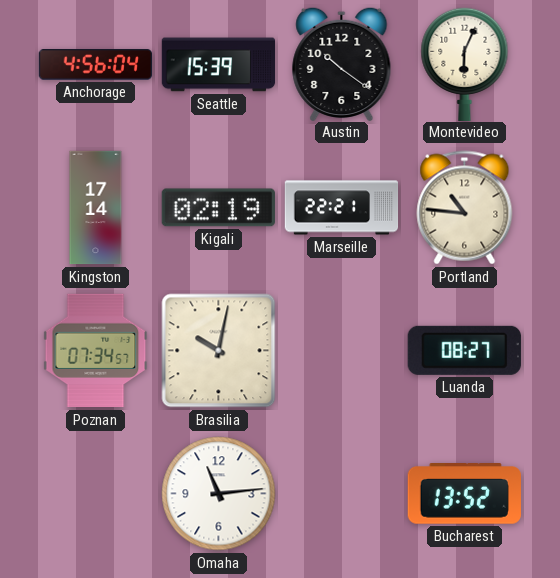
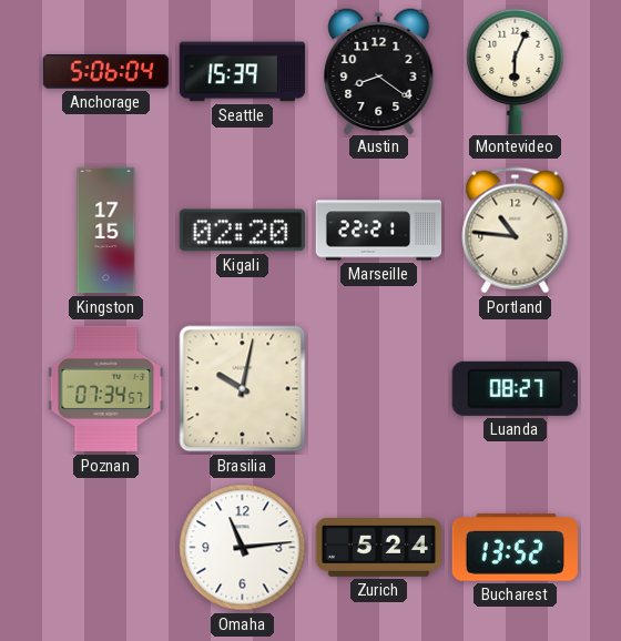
Anchorage: 4:56 -> 5:06
Austin: 10:21 -> 8:21
Kingston: 17:14 -> 17:15
Kigali: 02:19 -> 02:20
Zurich: none -> 5:24
